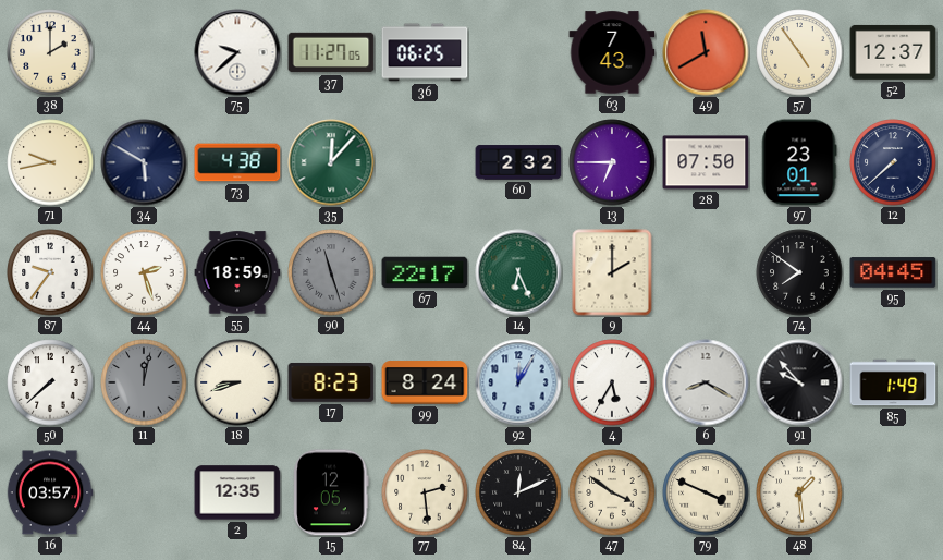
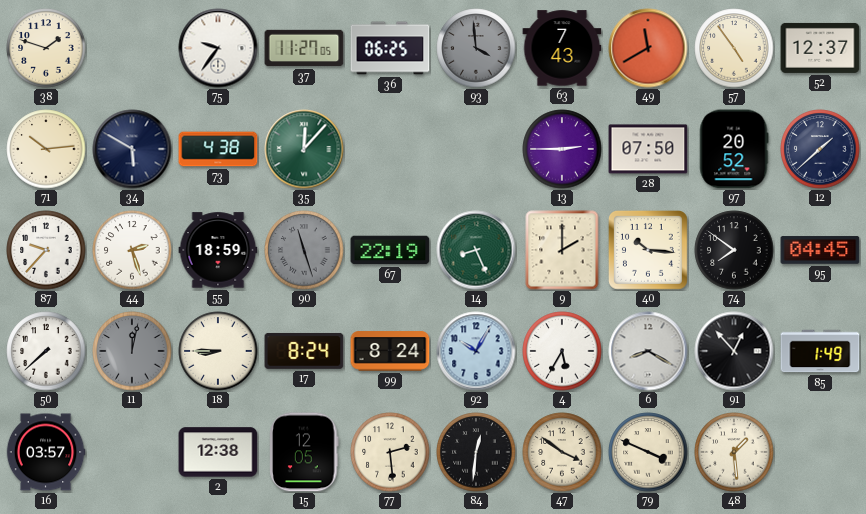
38: 2:00 -> 1:48
75: 9:38 -> 9:36
93: none -> 3:59
71: 9:43 -> 10:14
60: 2:32 -> none
13: 6:45 -> 2:45
97: 23:01 -> 20:52
12: 7:38 -> 1:38
87: 9:36 -> 9:37
67: 22:17 -> 22:19
14: 6:26 -> 8:26
40: none -> 10:16
18: 8:42 -> 8:45
17: 8:23 -> 8:24
92: 12:05 -> 10:05
91: 9:53 -> 12:53
2: 12:35 -> 12:38
84: 12:11 -> 12:31
